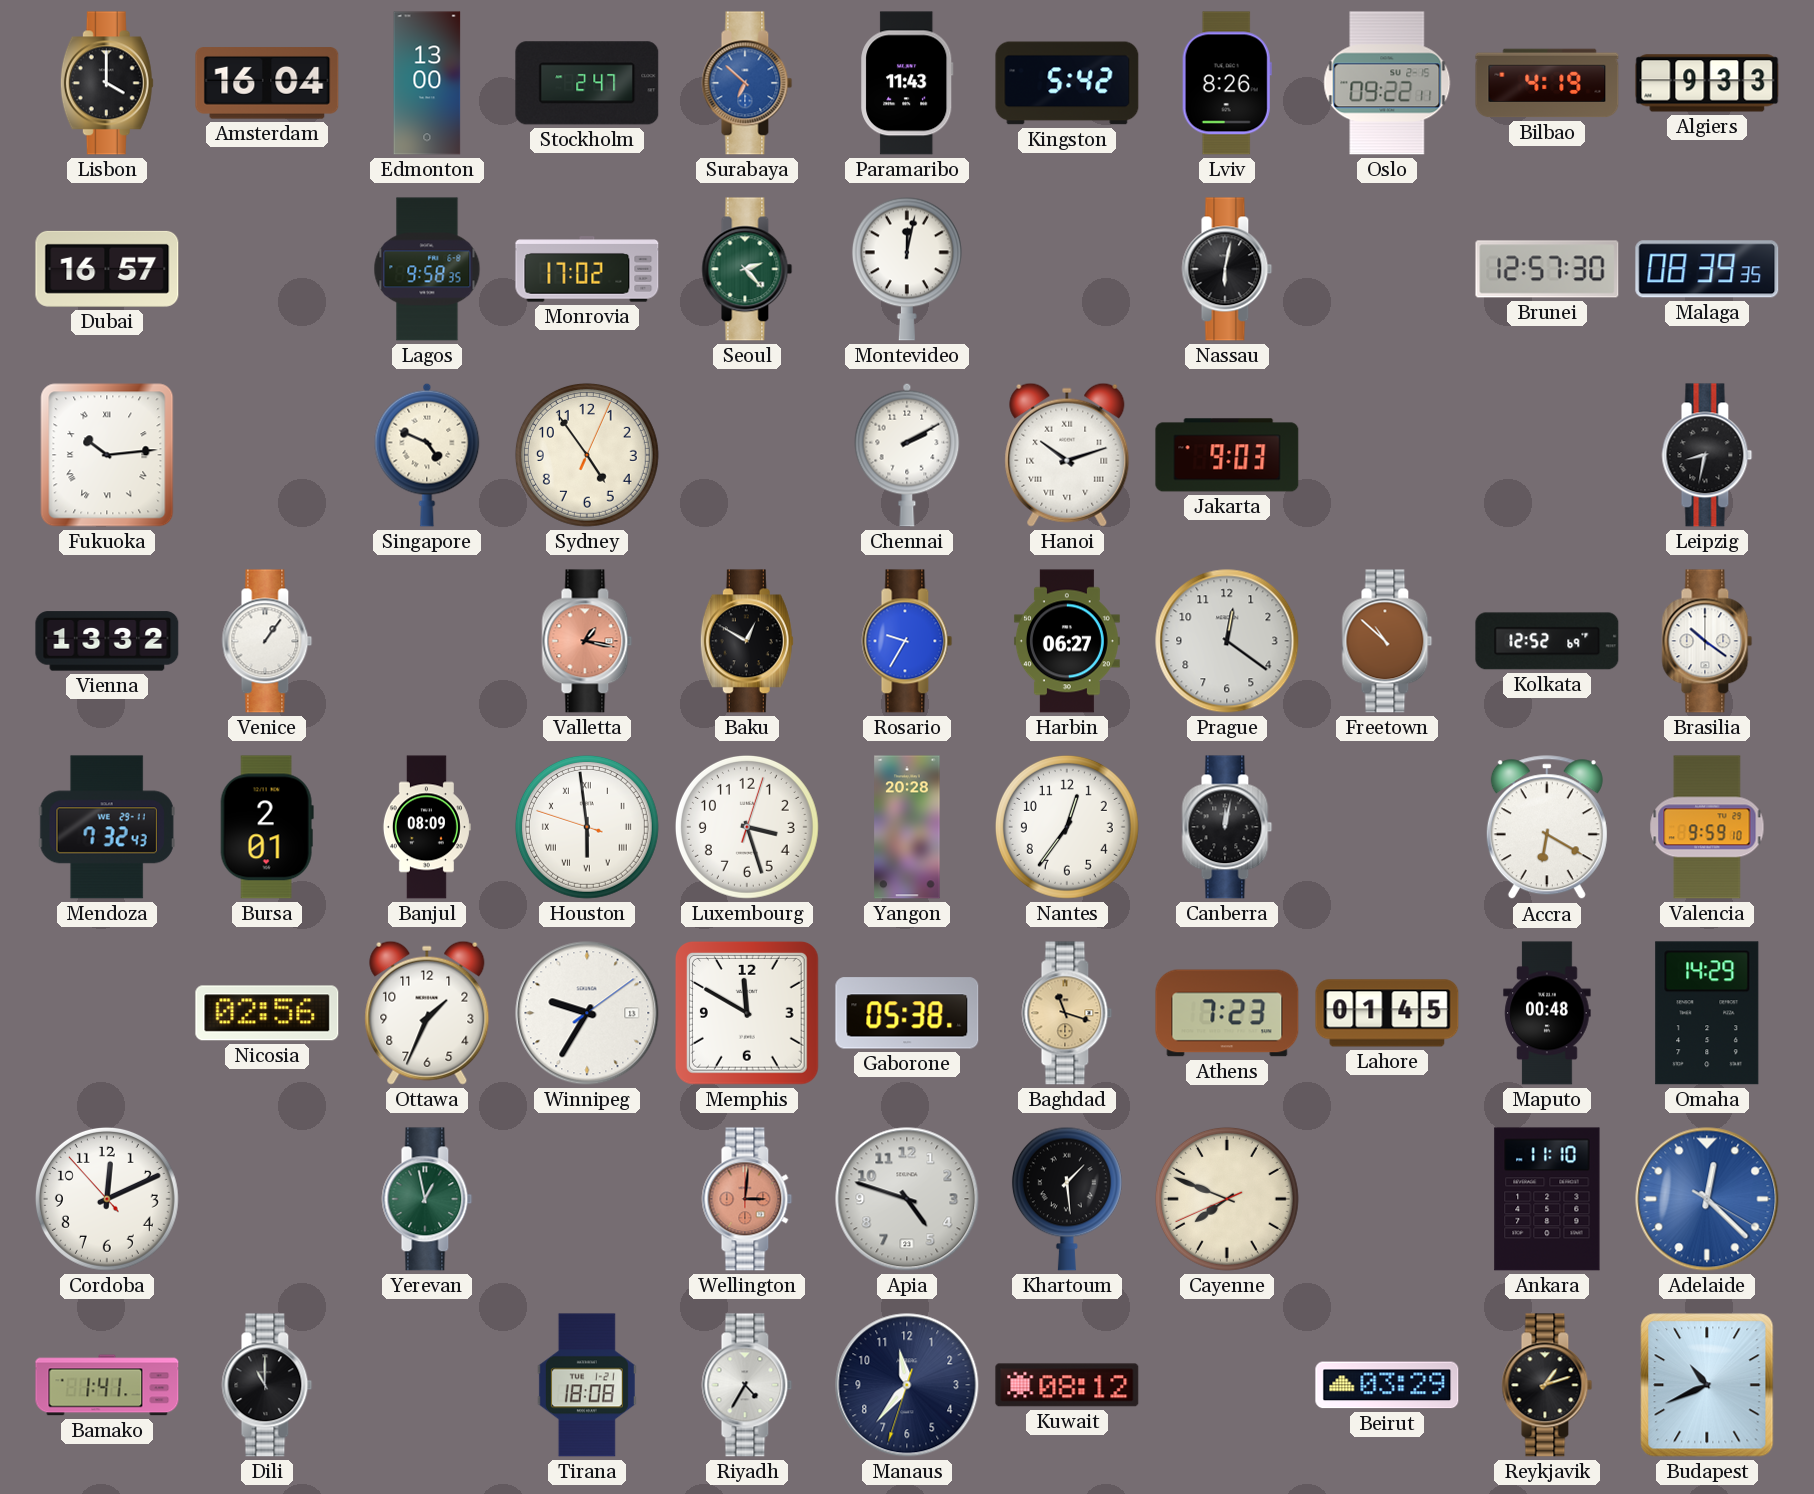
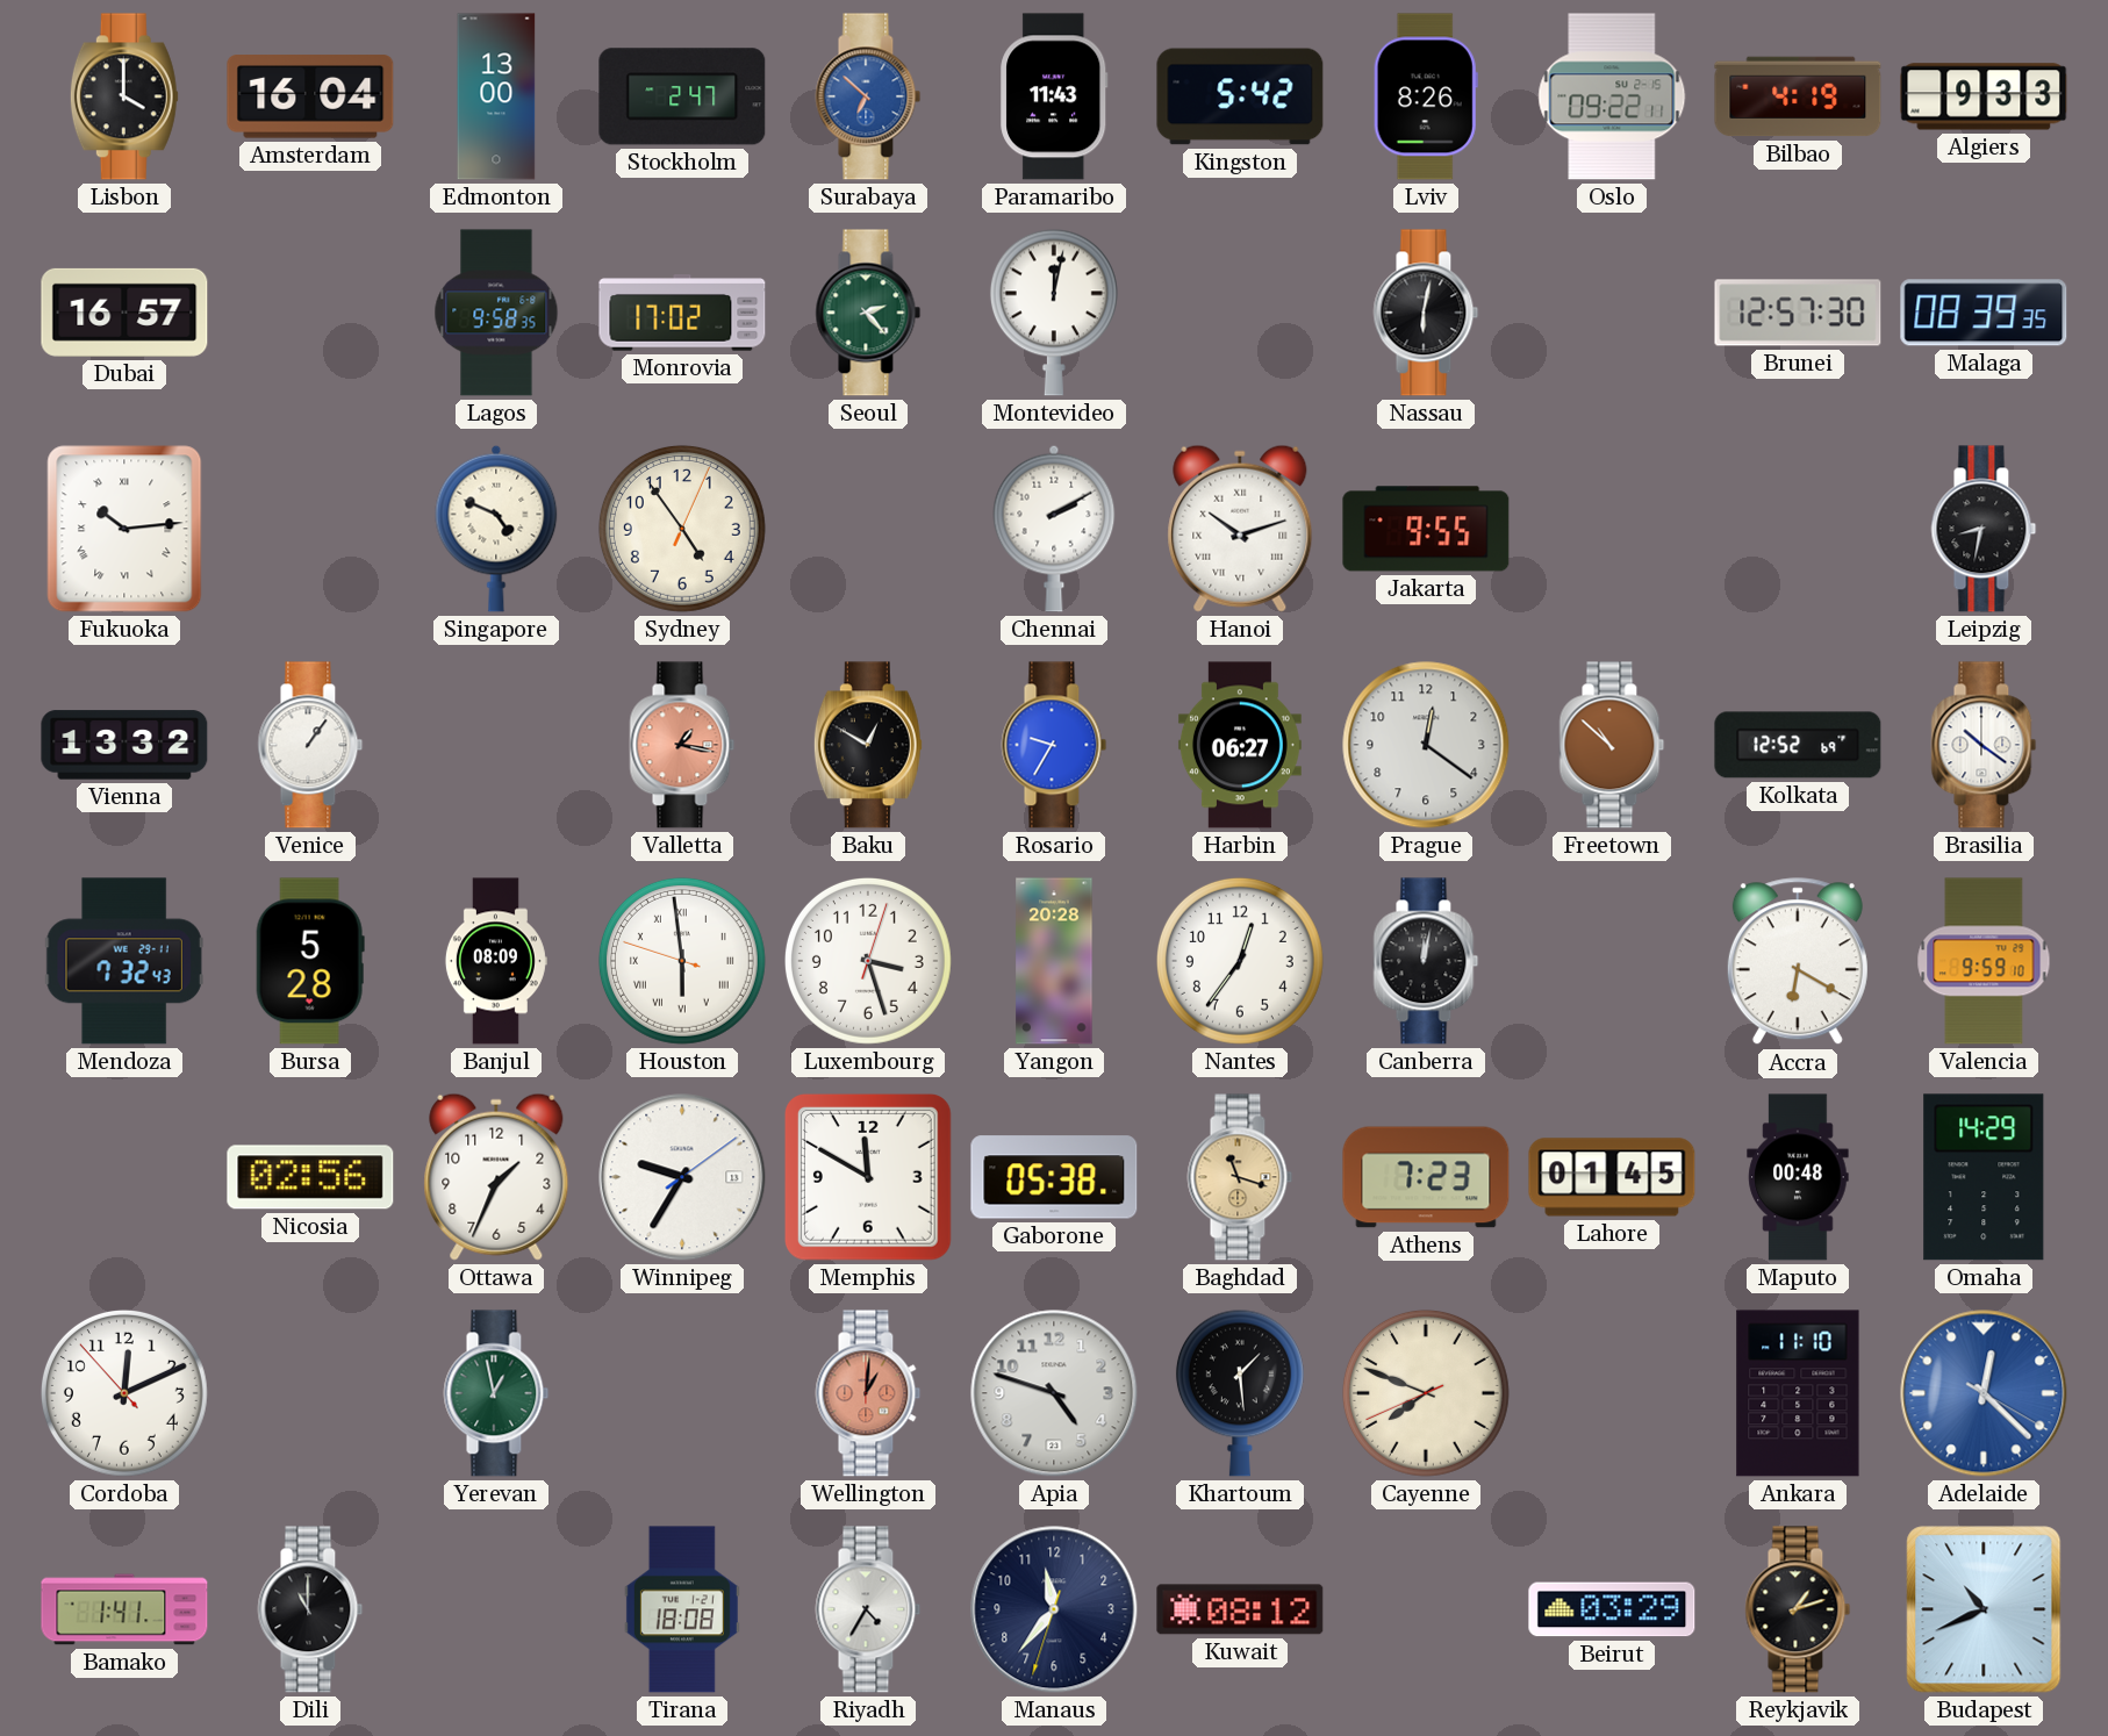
Jakarta: 9:03 -> 9:55
Bursa: 2:01 -> 5:28
Wellington: 3:01 -> 1:01
